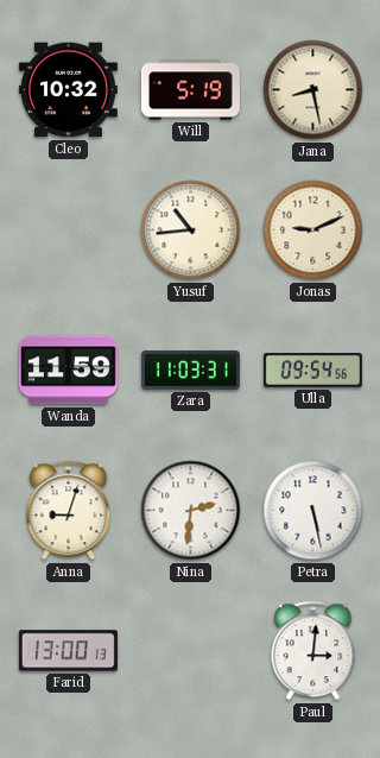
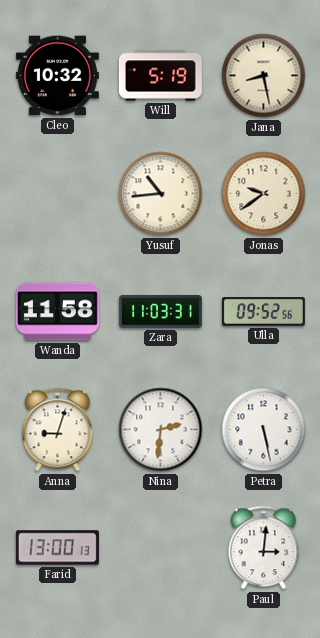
Jonas: 9:11 -> 9:39
Wanda: 11:59 -> 11:58
Ulla: 09:54 -> 09:52
